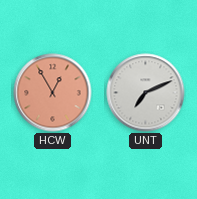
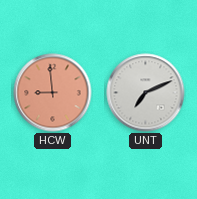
HCW: 12:55 -> 8:59
